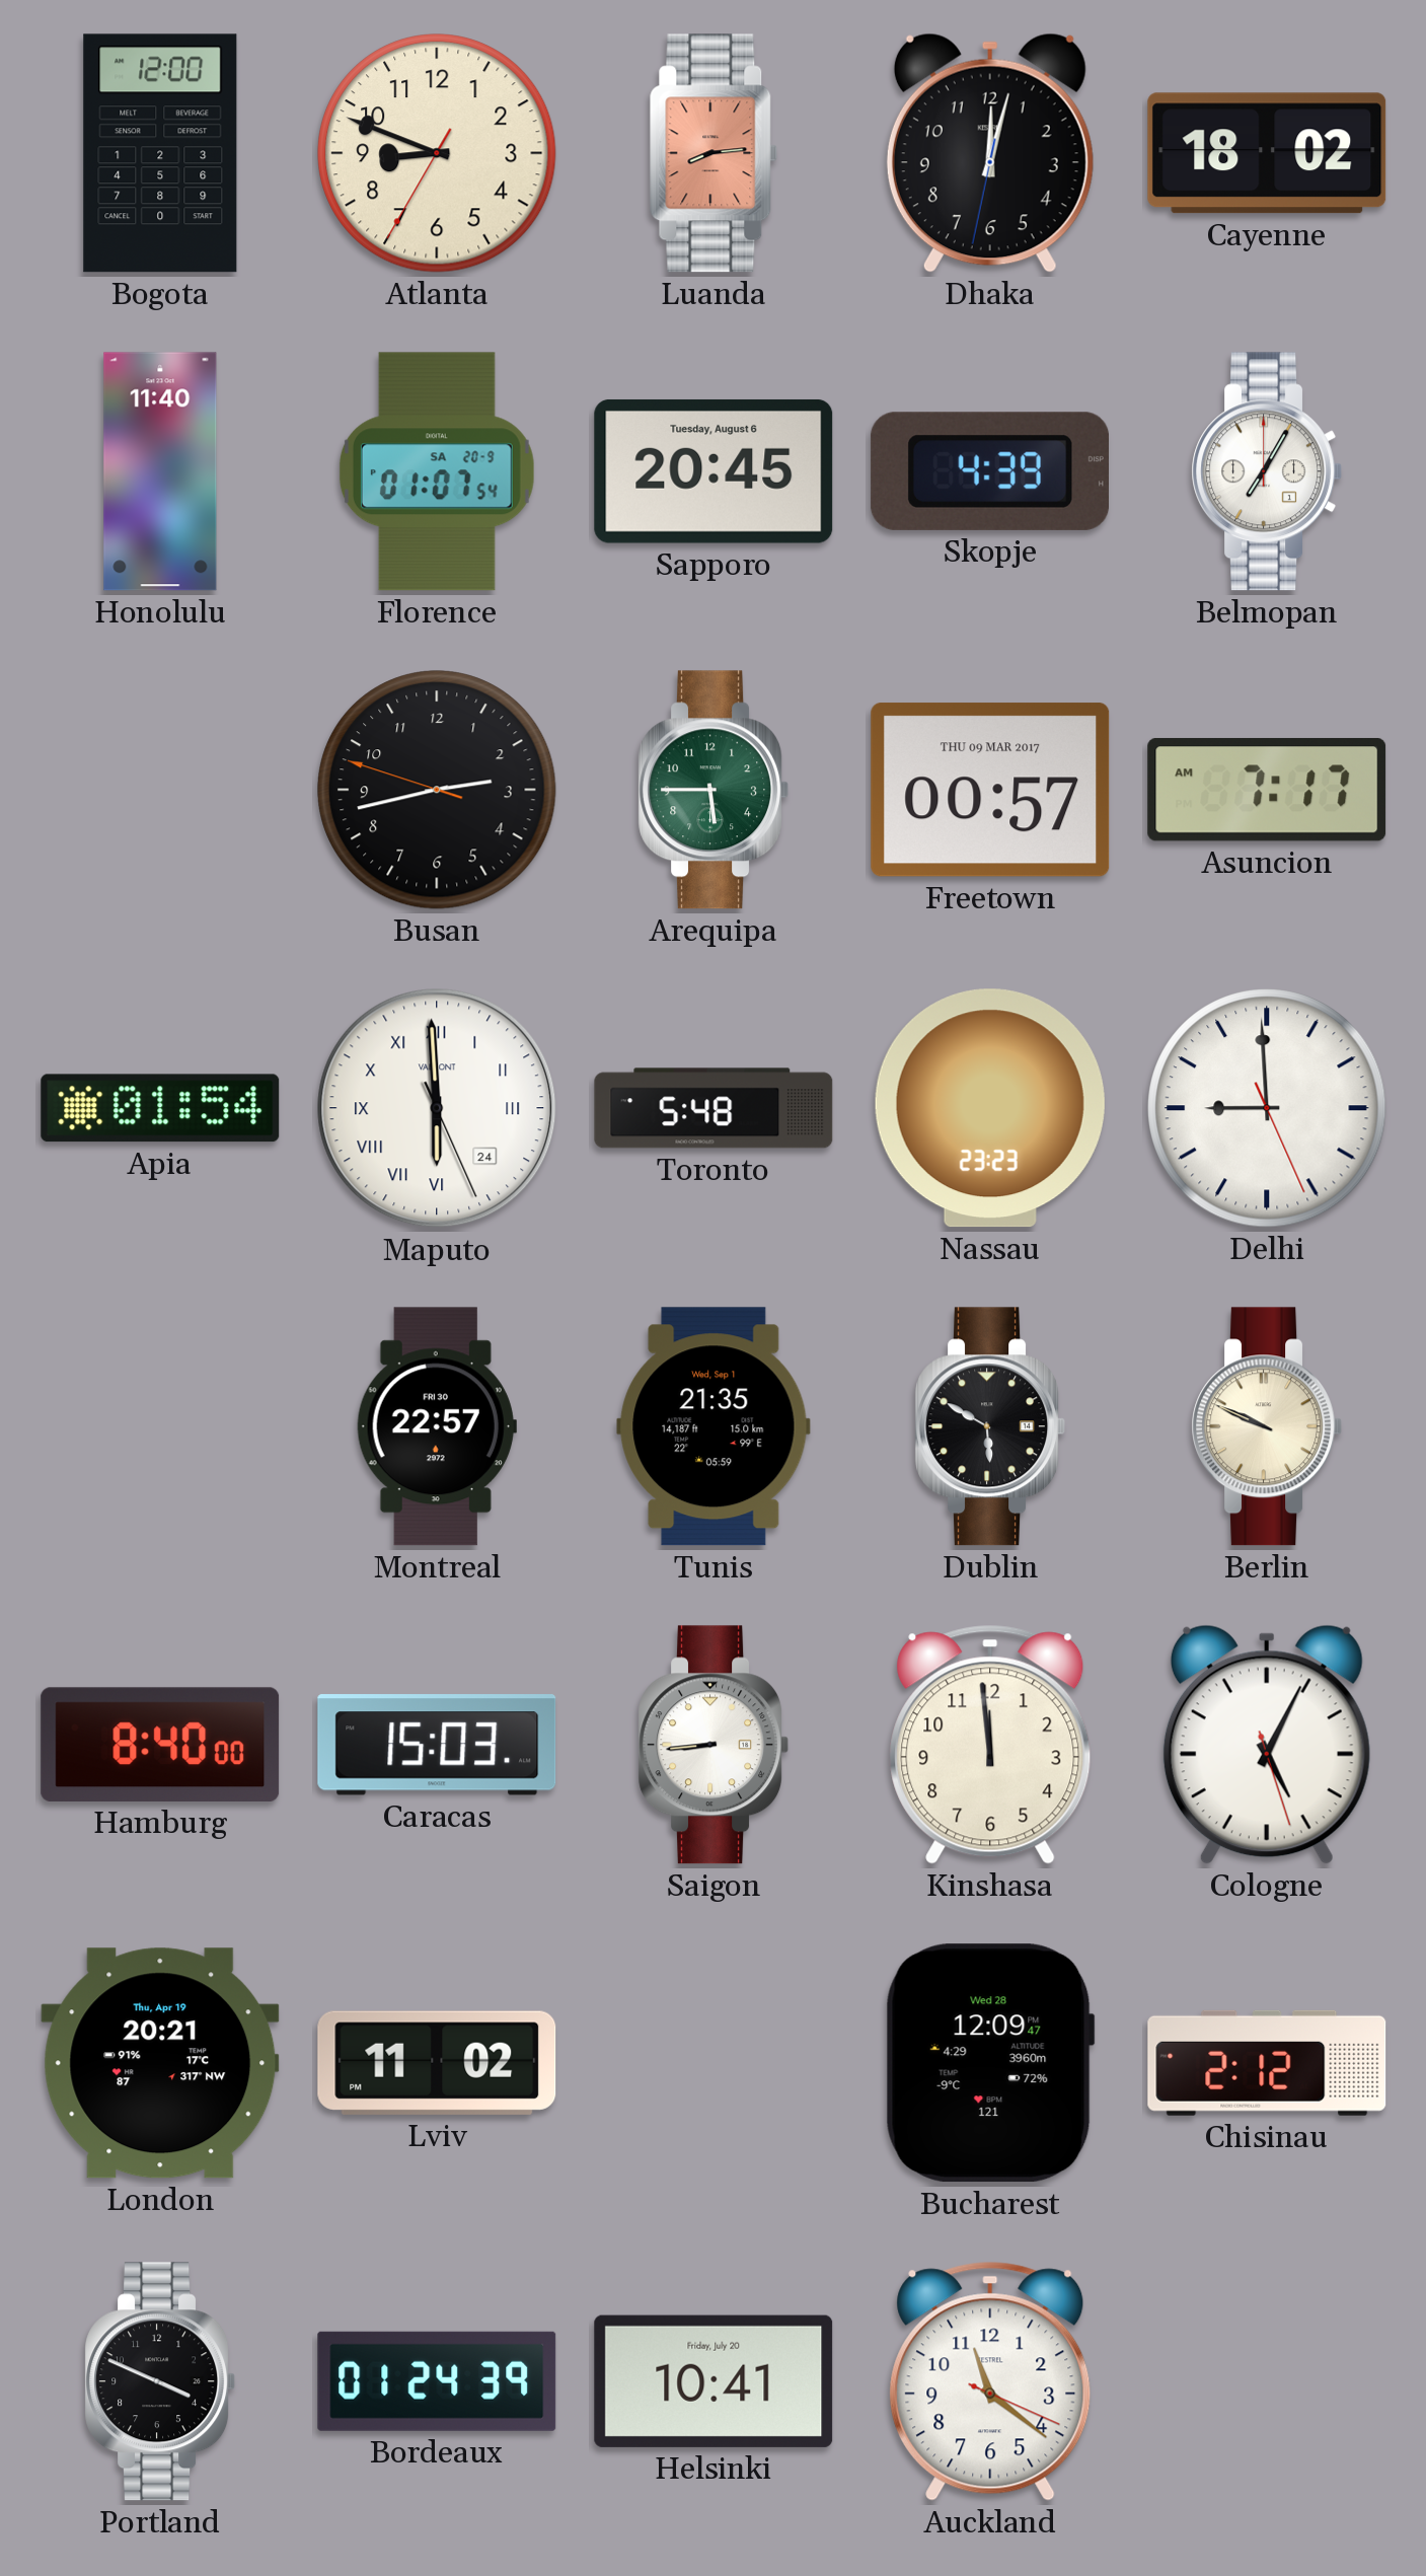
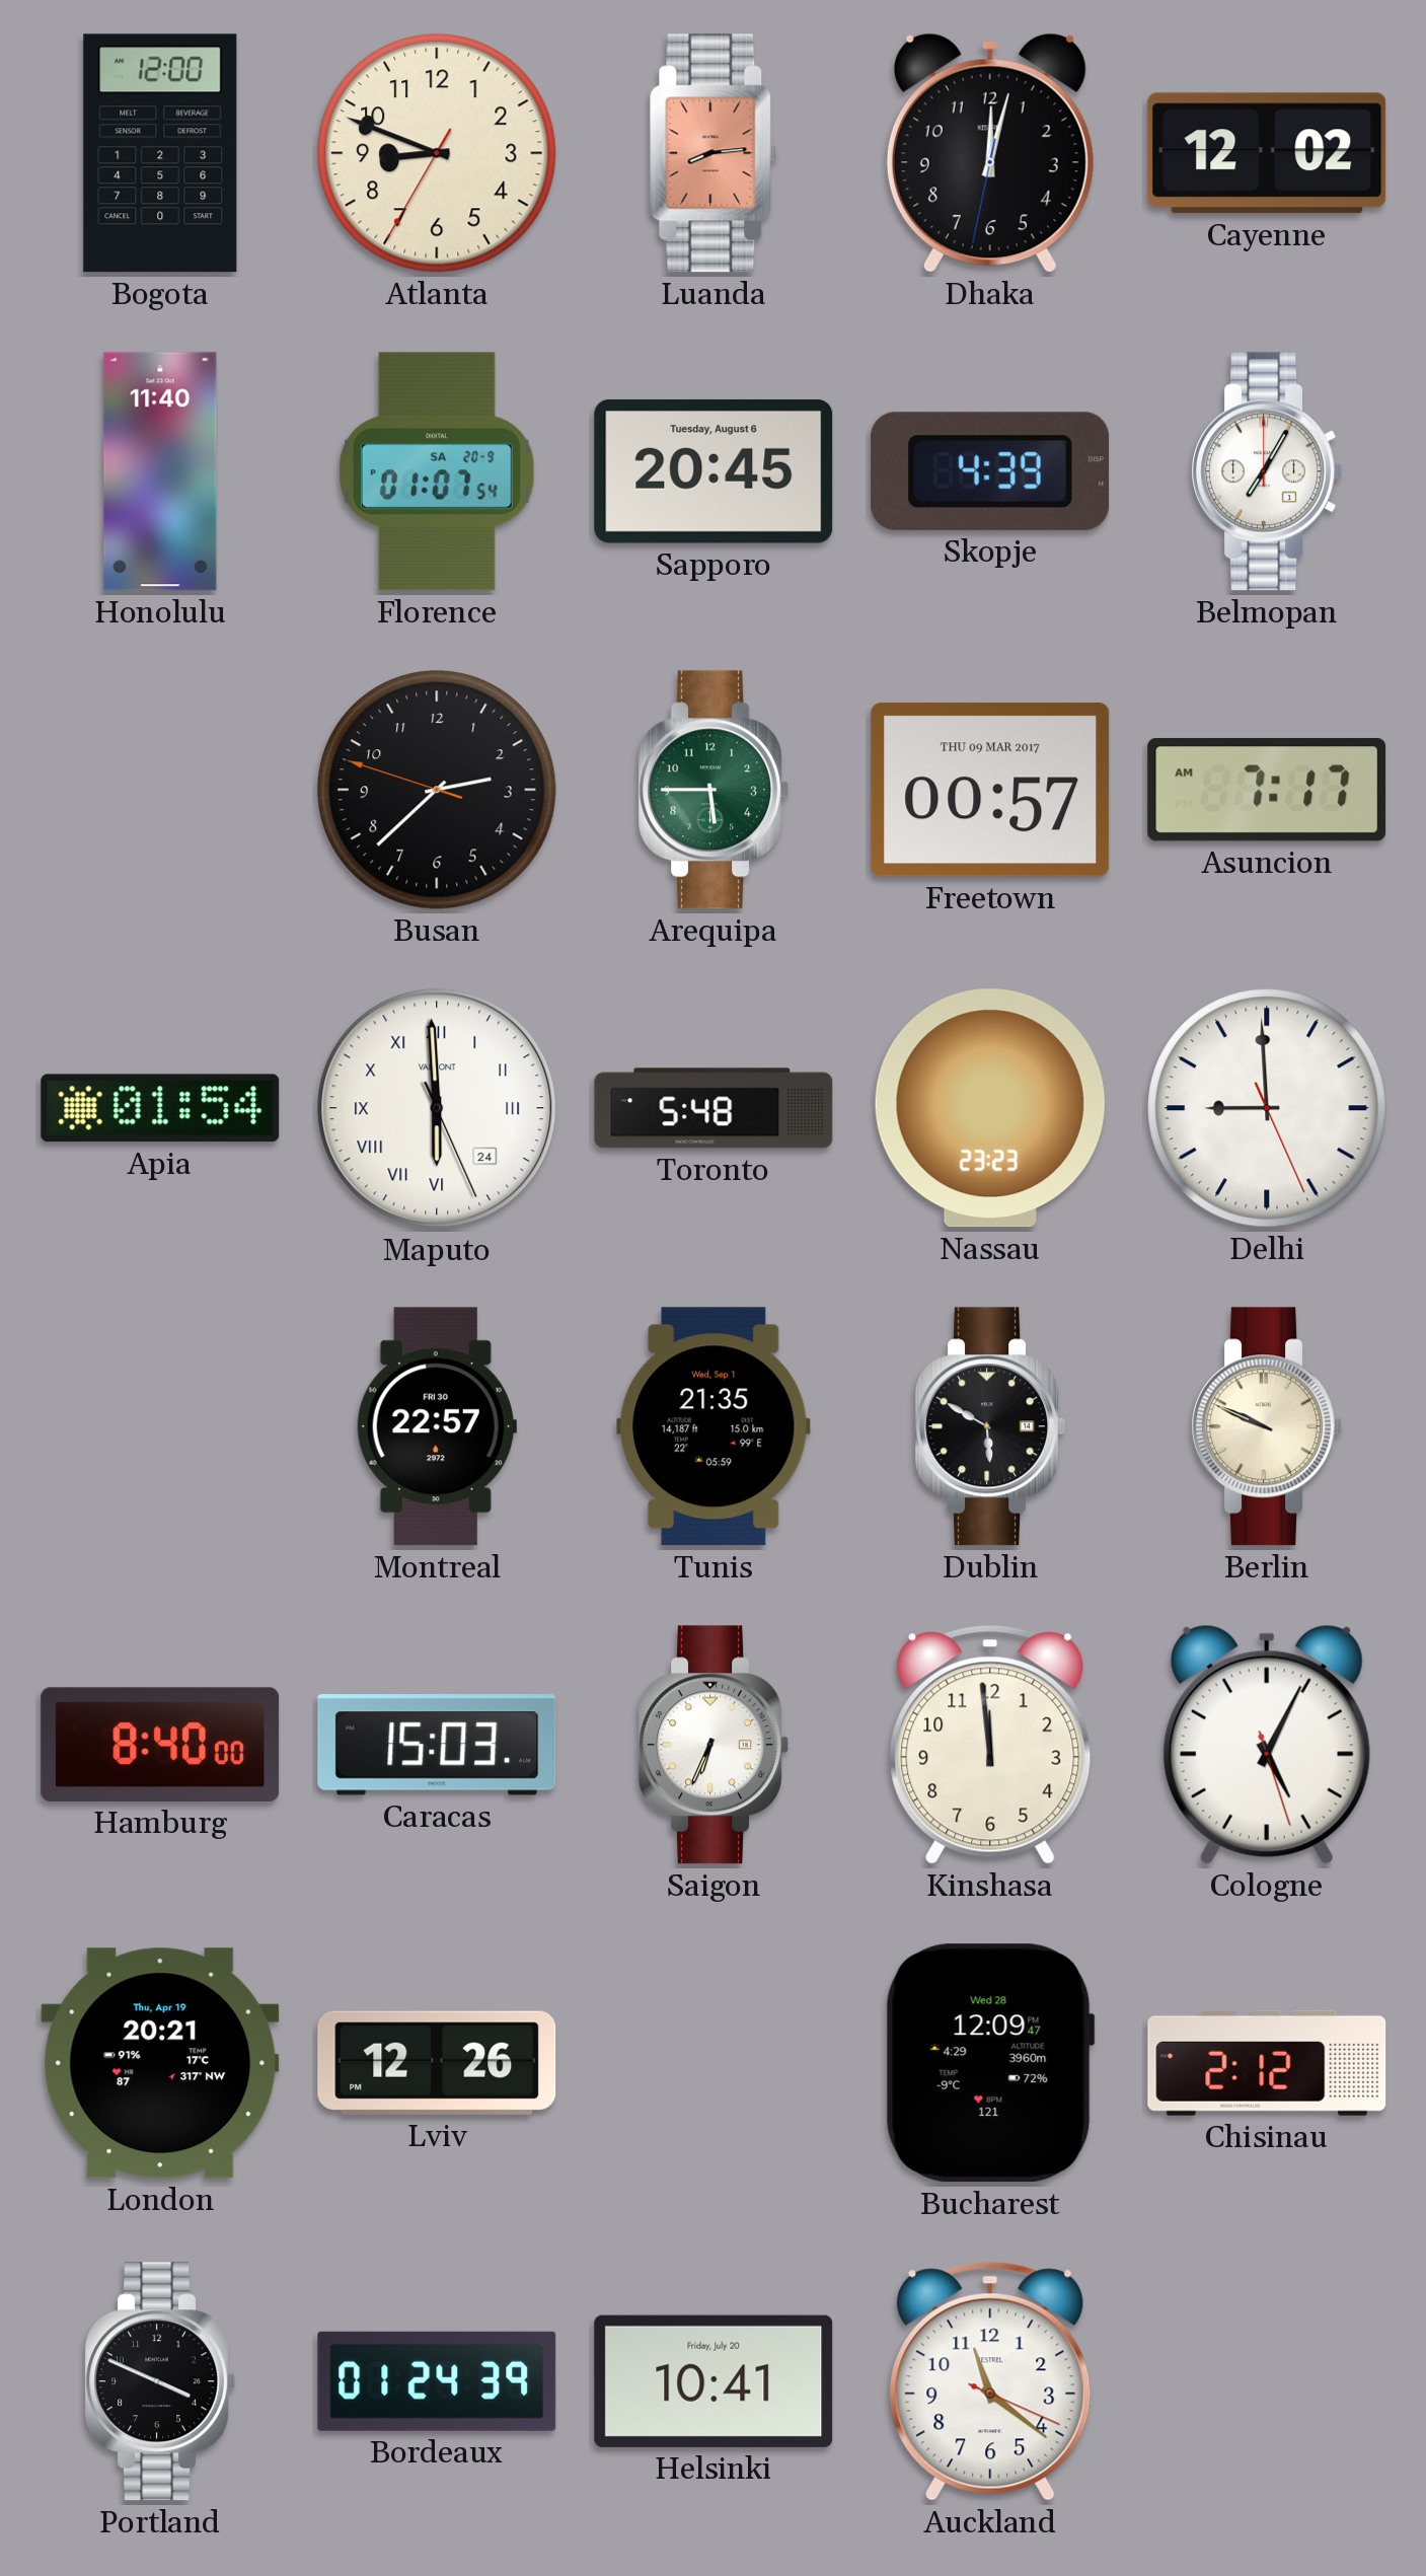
Cayenne: 18:02 -> 12:02
Busan: 2:42 -> 2:37
Saigon: 8:44 -> 6:34
Lviv: 11:02 -> 12:26
